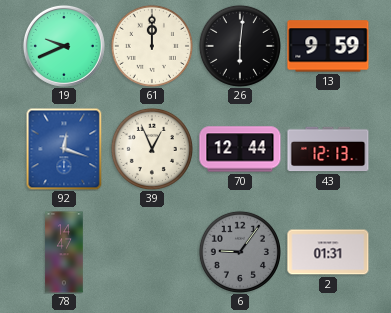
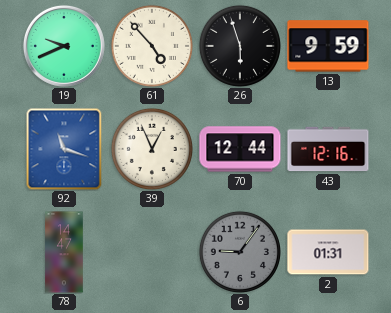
61: 12:00 -> 4:53
26: 6:01 -> 5:57
92: 12:18 -> 11:18
43: 12:13 -> 12:16
